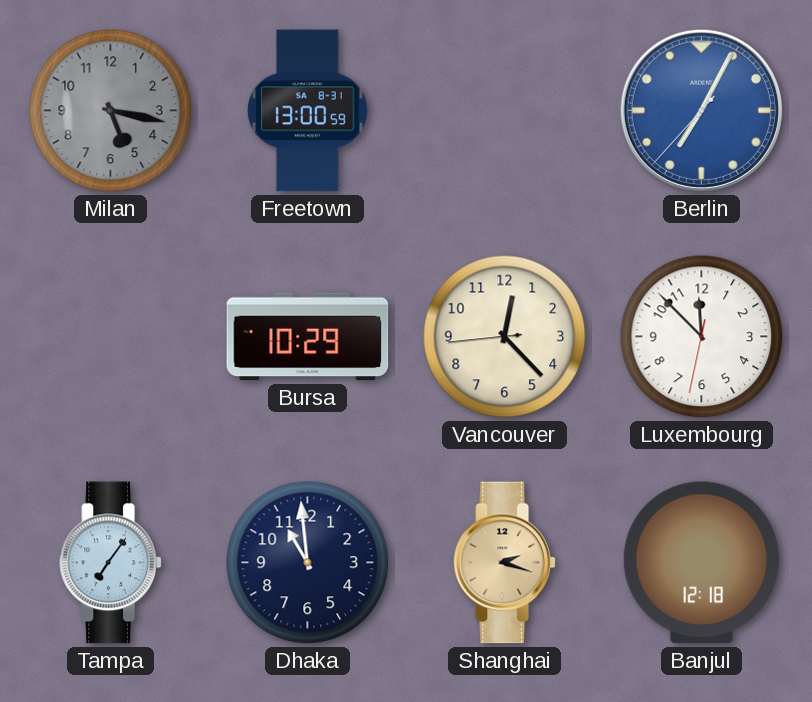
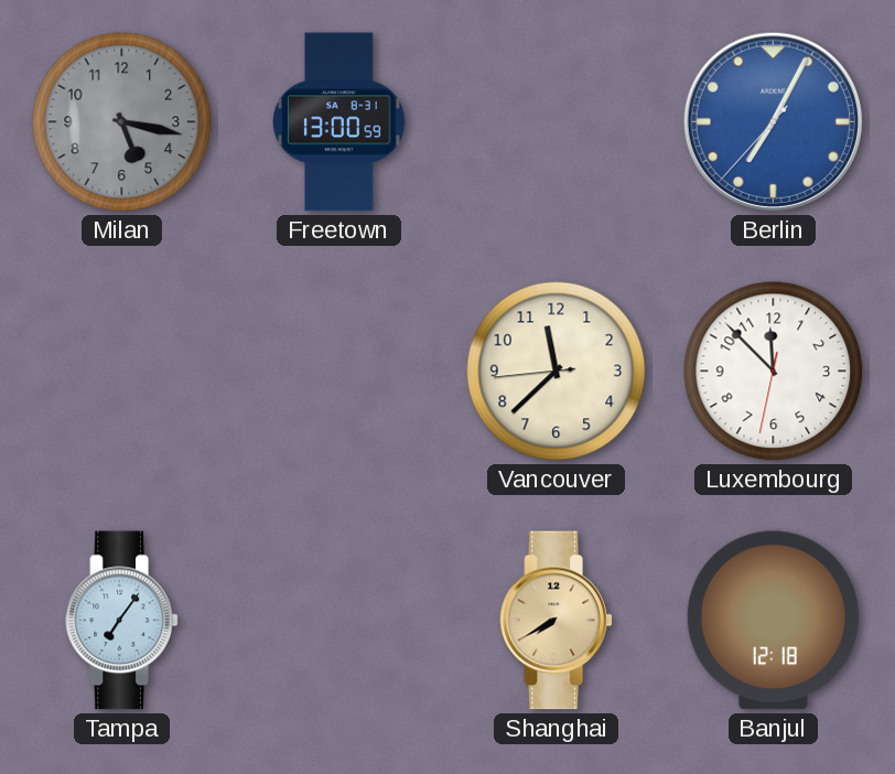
Bursa: 10:29 -> none
Vancouver: 12:22 -> 11:37
Dhaka: 10:59 -> none
Shanghai: 2:18 -> 7:40
